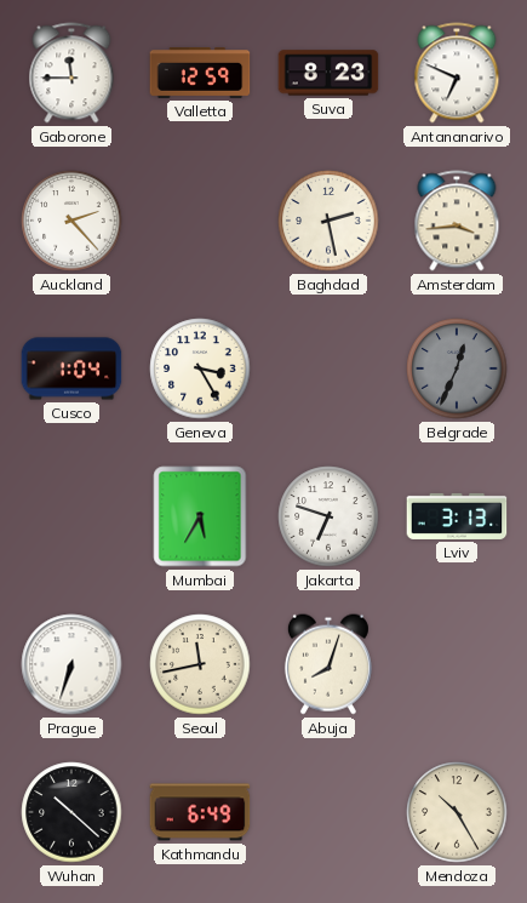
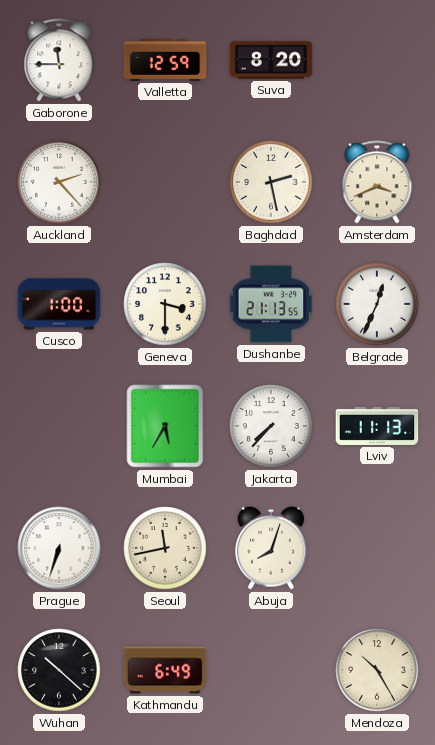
Suva: 8:23 -> 8:20
Antananarivo: 6:49 -> none
Amsterdam: 3:44 -> 3:41
Cusco: 1:04 -> 1:00
Geneva: 3:25 -> 3:30
Dushanbe: none -> 21:13
Belgrade dial: grey -> white
Jakarta: 6:48 -> 7:37
Lviv: 3:13 -> 11:13
